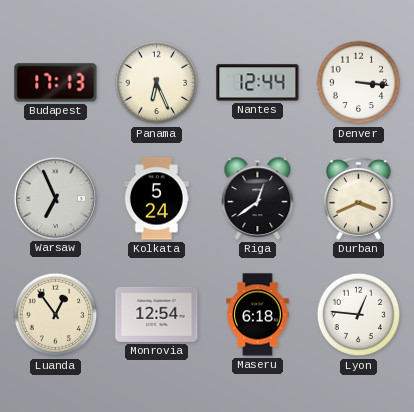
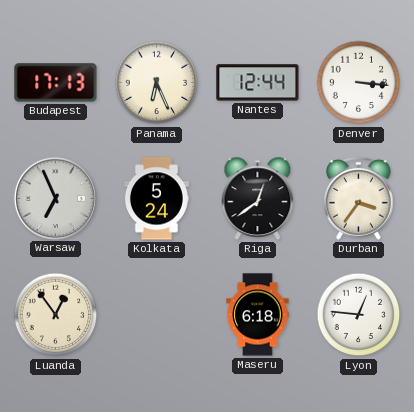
Durban: 3:41 -> 3:36
Monrovia: 12:54 -> none
